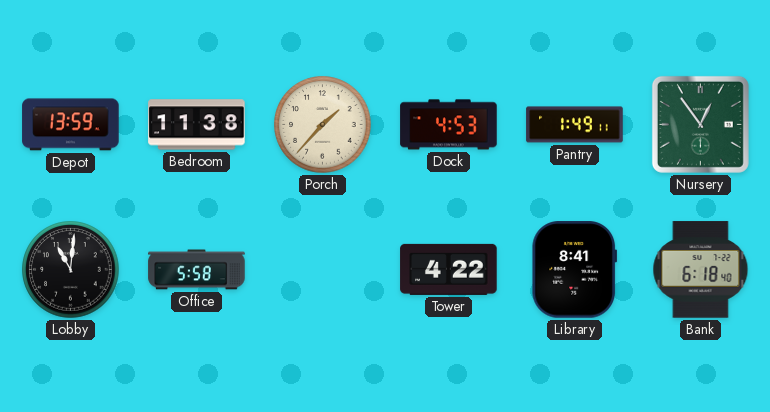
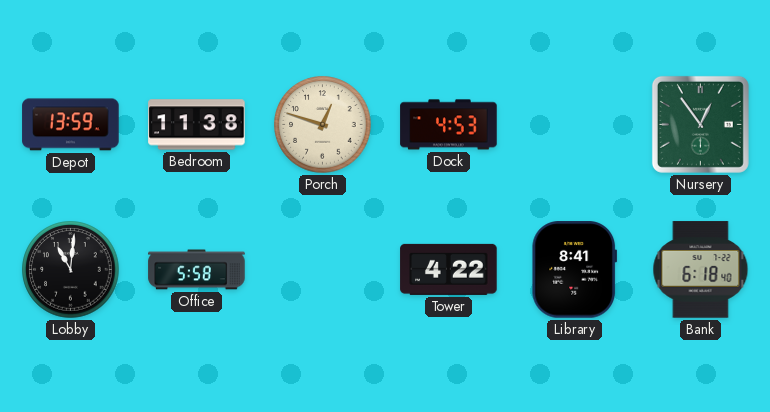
Porch: 1:37 -> 12:48
Pantry: 1:49 -> none
